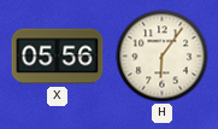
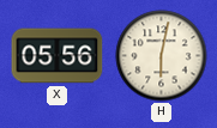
H: 6:06 -> 6:02
